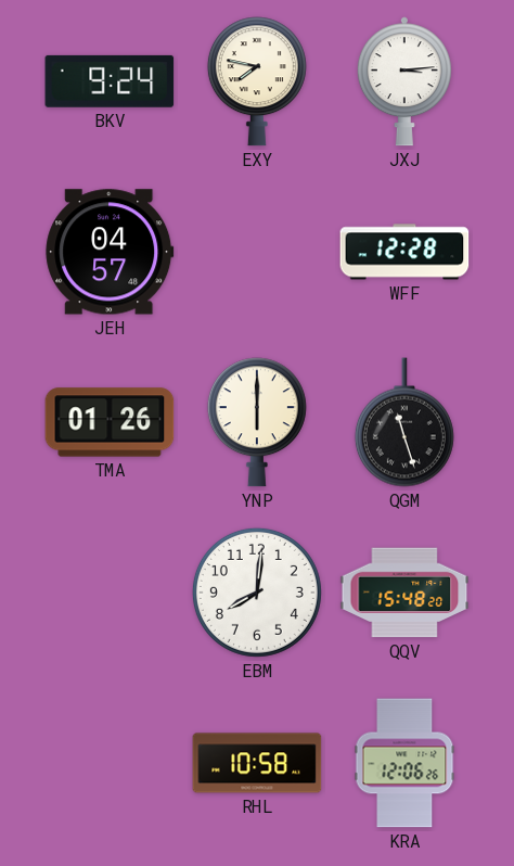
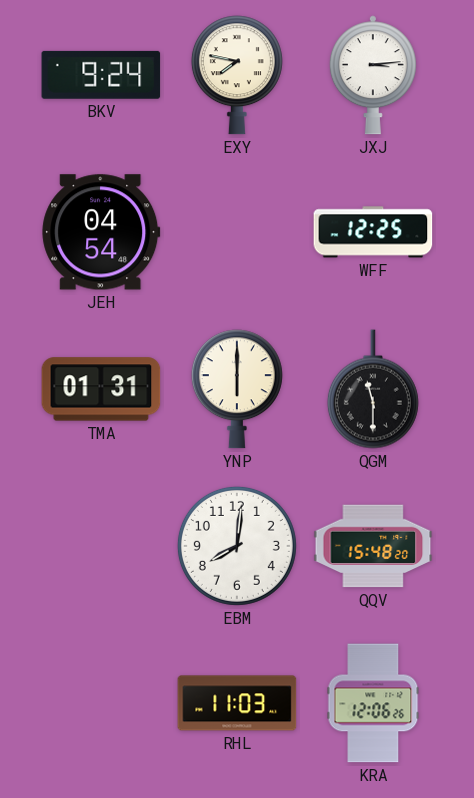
JEH: 04:57 -> 04:54
WFF: 12:28 -> 12:25
TMA: 01:26 -> 01:31
QGM: 11:27 -> 11:30
RHL: 10:58 -> 11:03
